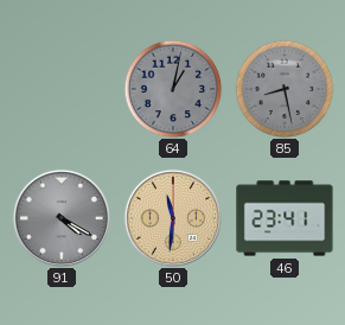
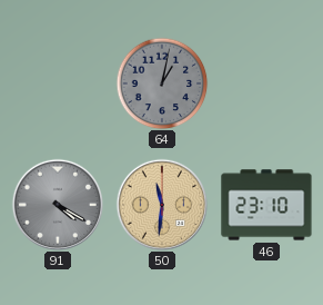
85: 8:28 -> none
46: 23:41 -> 23:10
